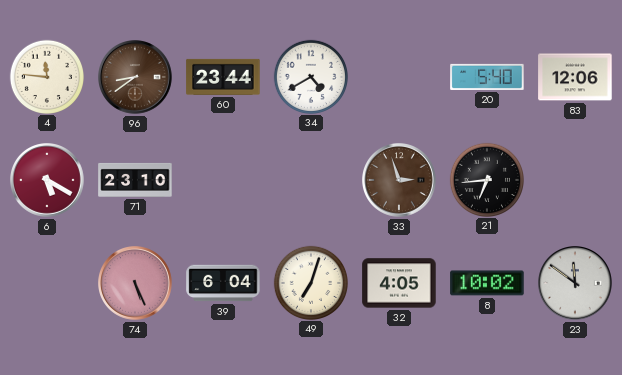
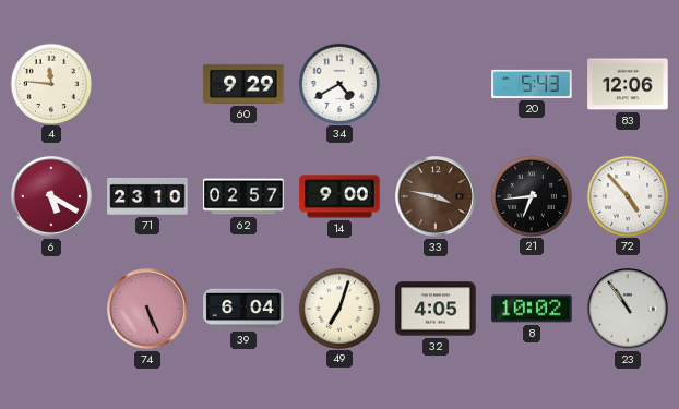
96: 8:39 -> none
60: 23:44 -> 9:29
20: 5:40 -> 5:43
62: none -> 02:57
14: none -> 9:00
33: 2:57 -> 3:47
72: none -> 4:53
23: 11:51 -> 10:54
